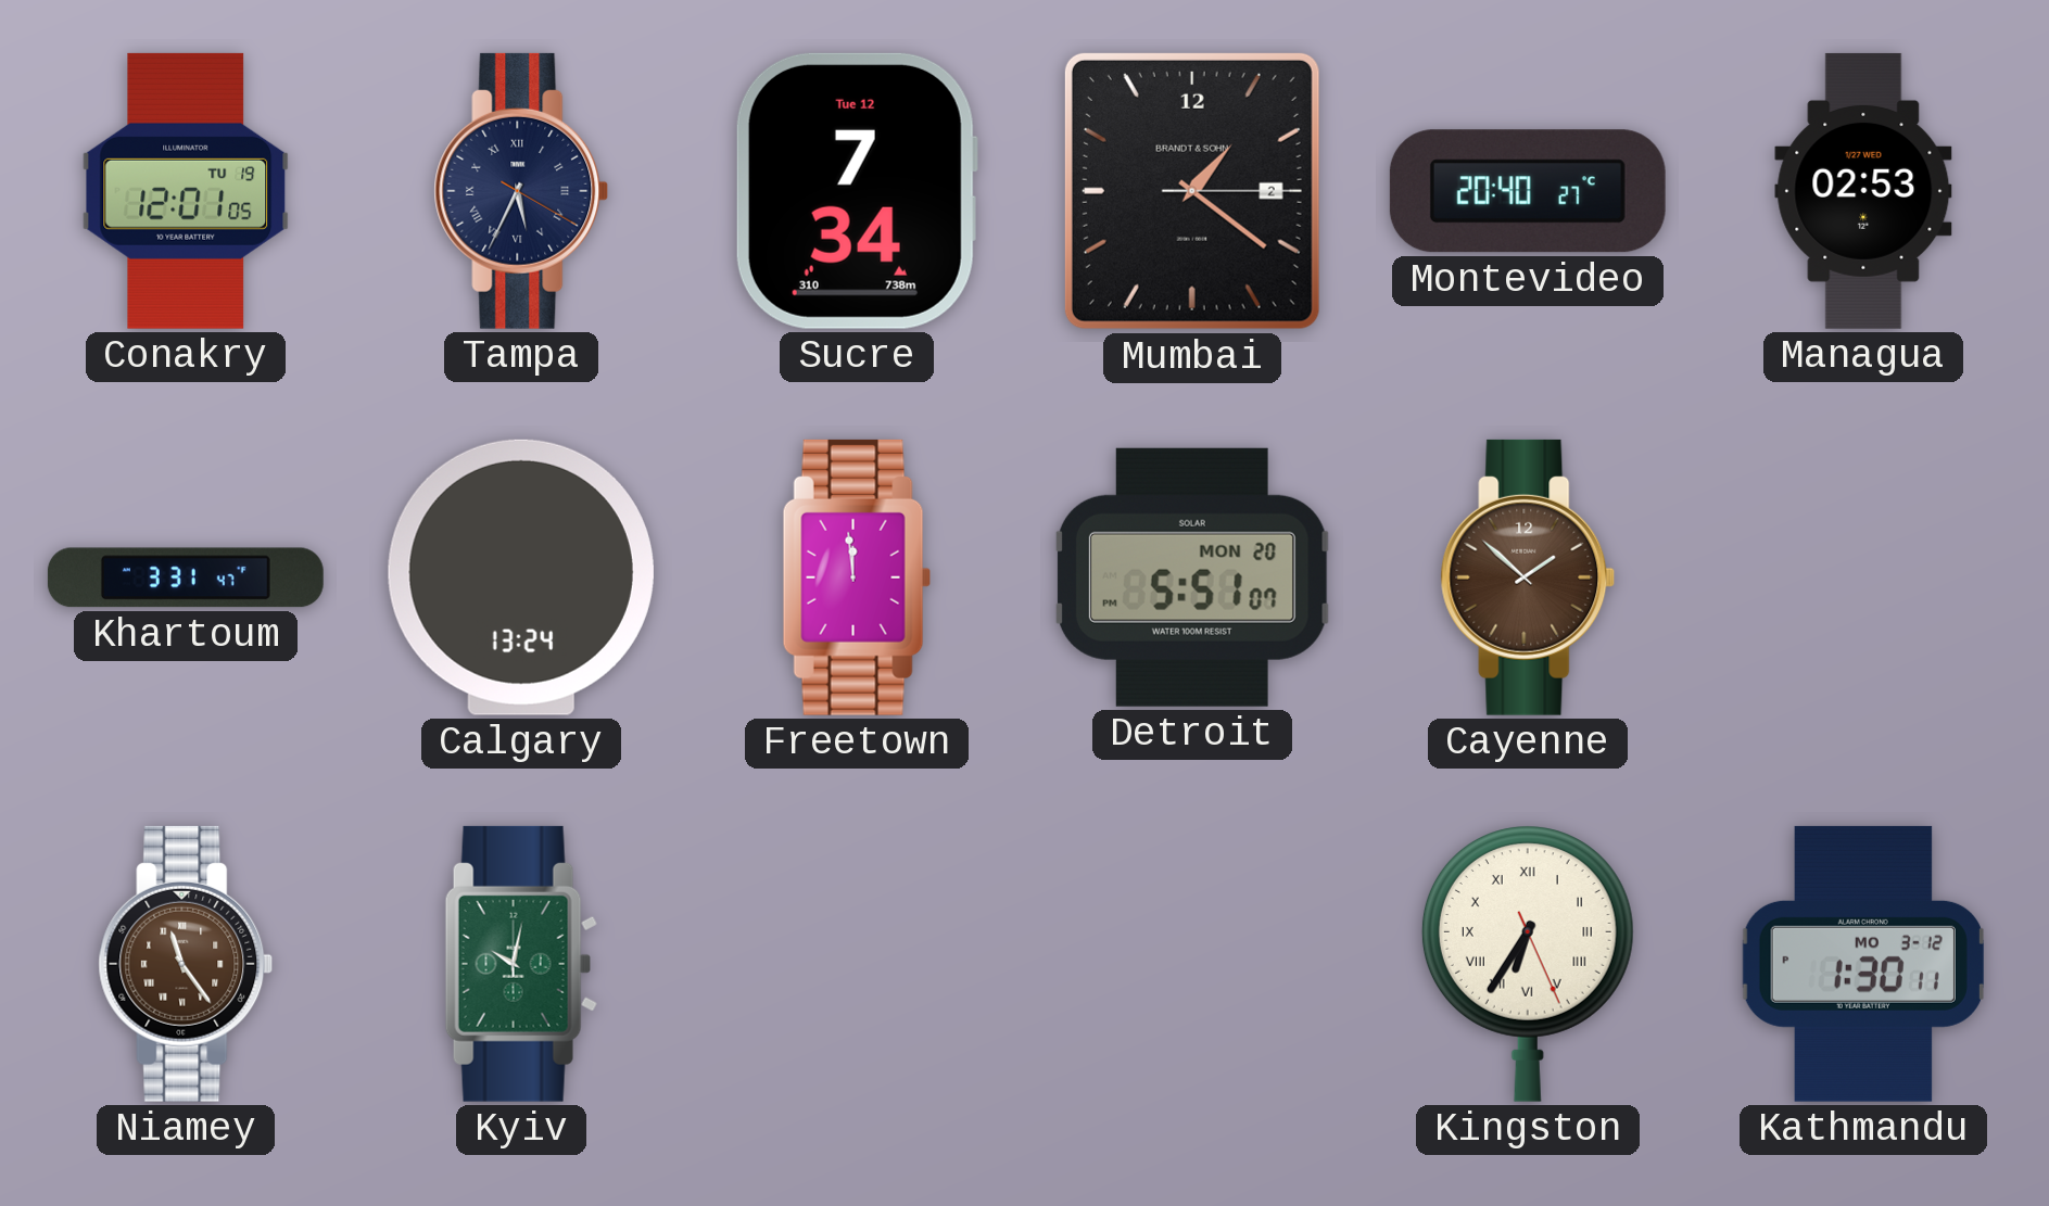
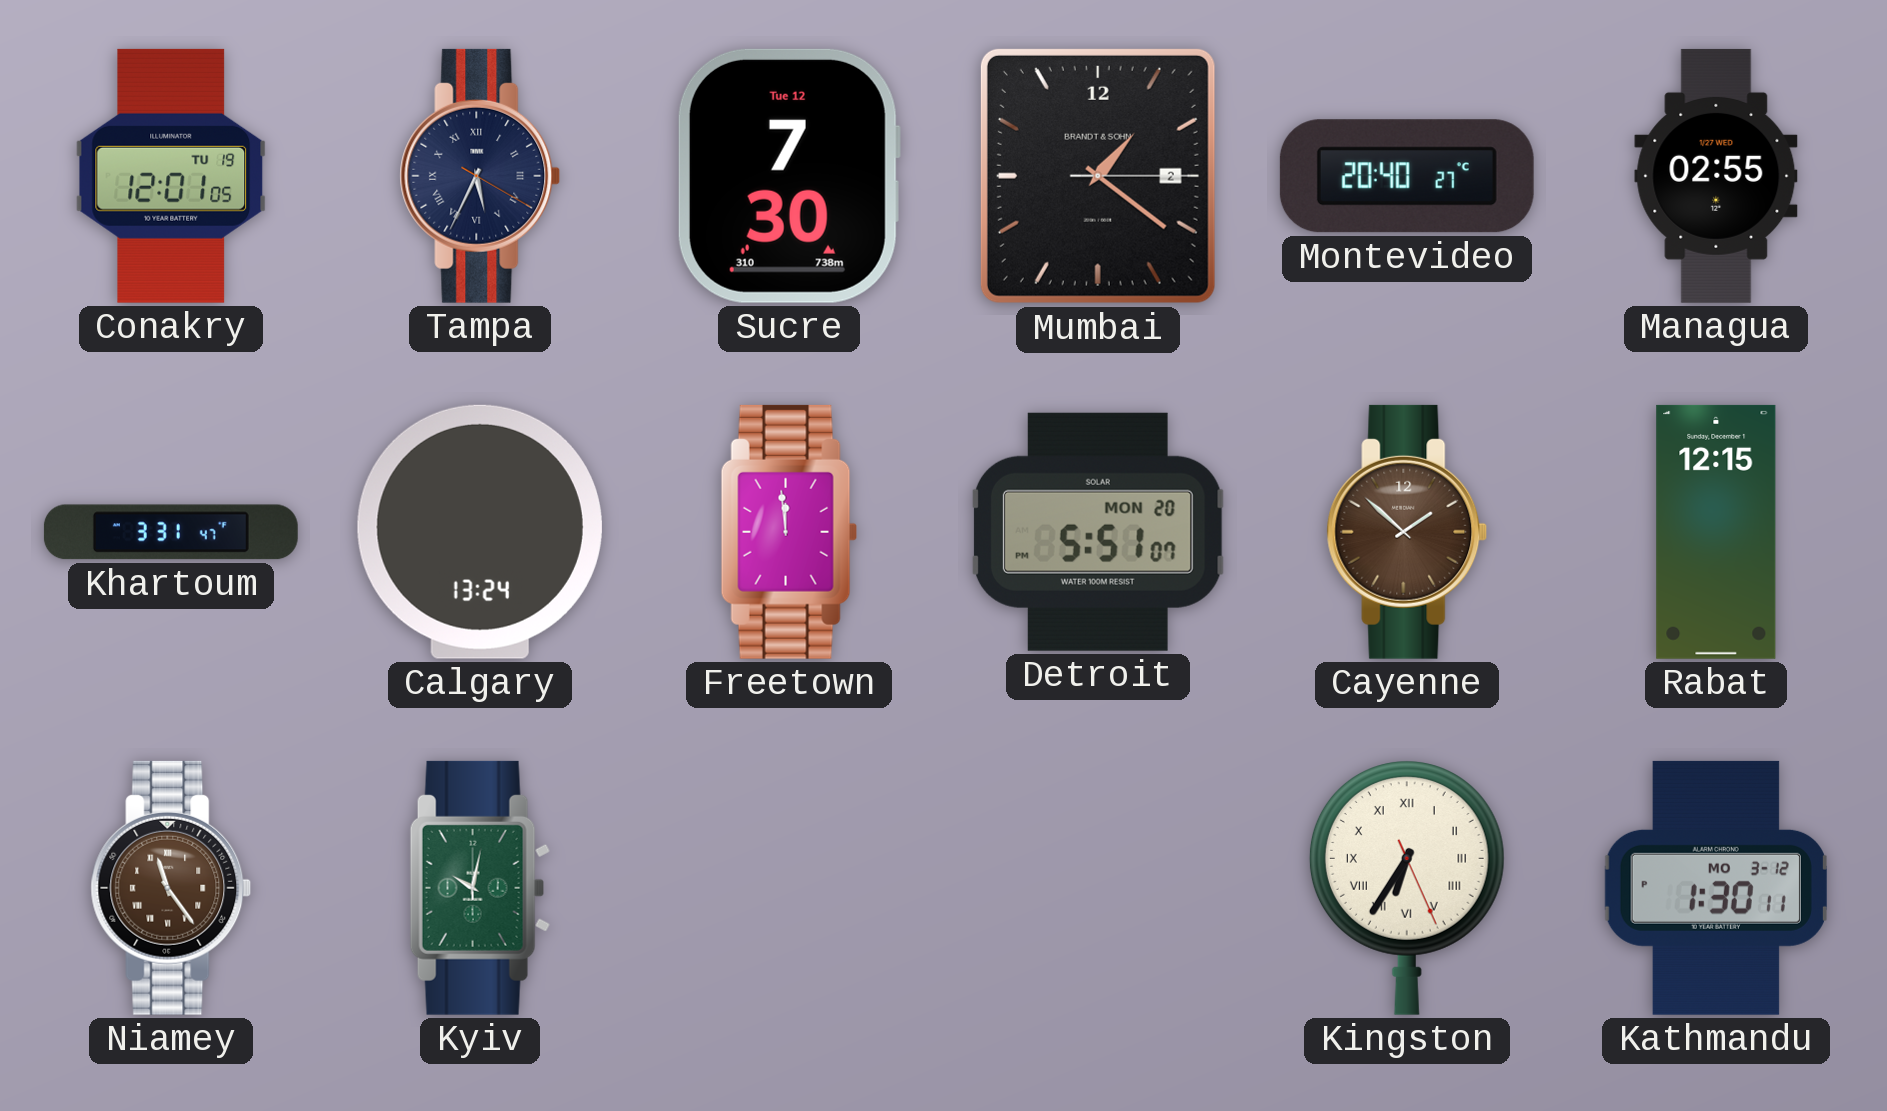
Sucre: 7:34 -> 7:30
Managua: 02:53 -> 02:55
Rabat: none -> 12:15
